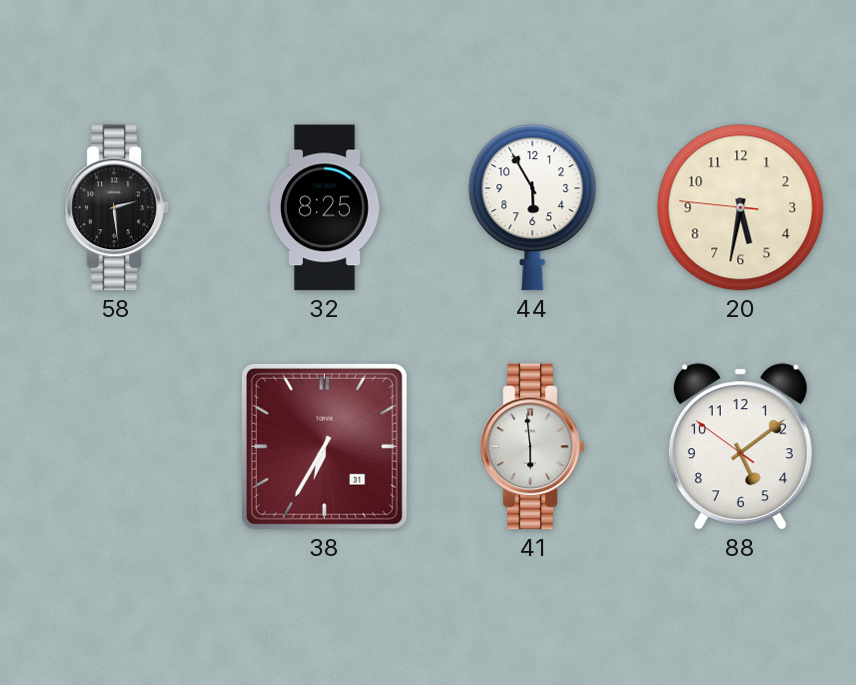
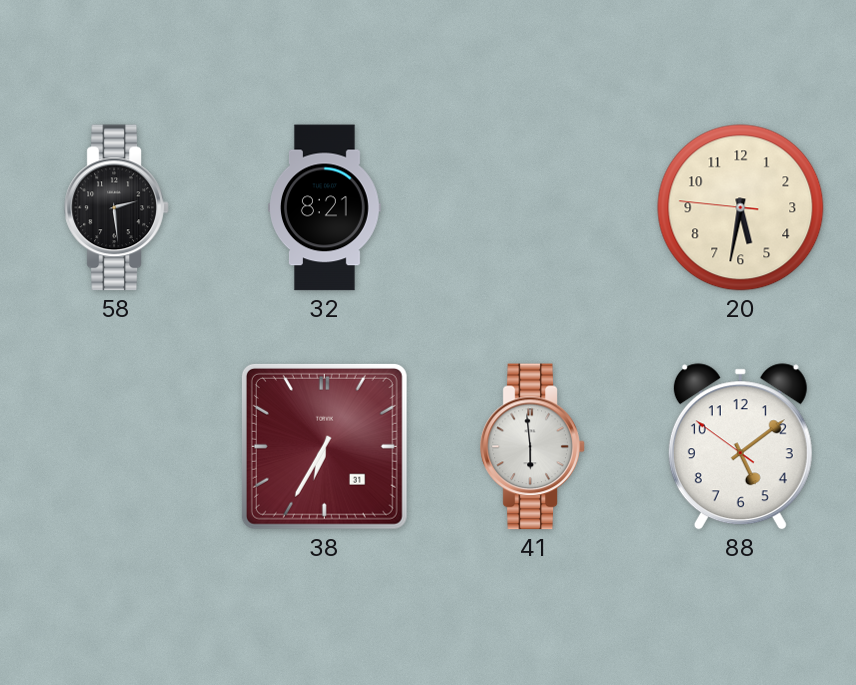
32: 8:25 -> 8:21
44: 5:55 -> none
